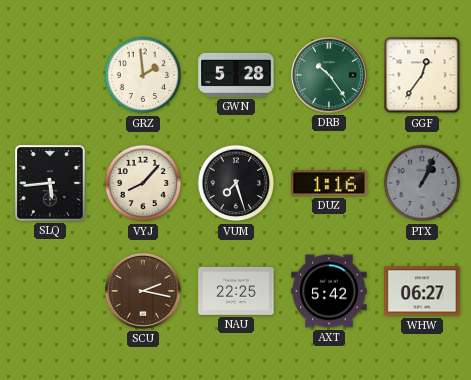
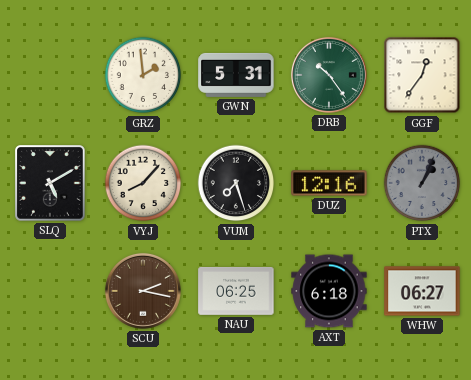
GWN: 5:28 -> 5:31
SLQ: 5:44 -> 5:10
DUZ: 1:16 -> 12:16
NAU: 22:25 -> 06:25
AXT: 5:42 -> 6:18
